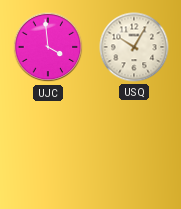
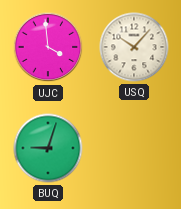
USQ: 10:05 -> 10:07
BUQ: none -> 9:03
